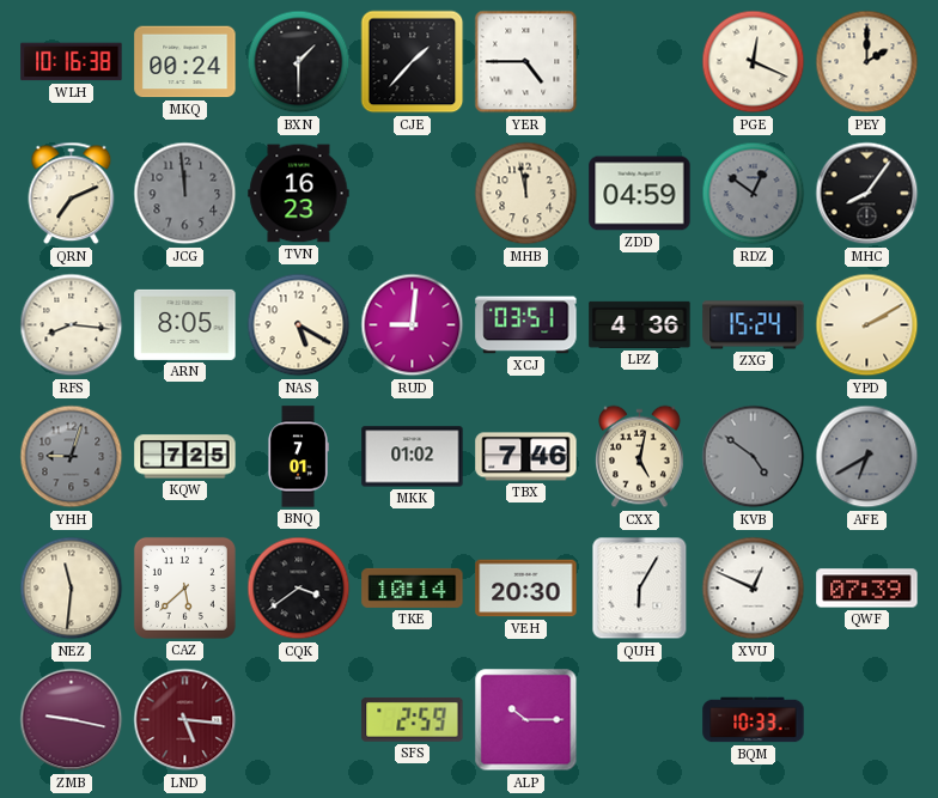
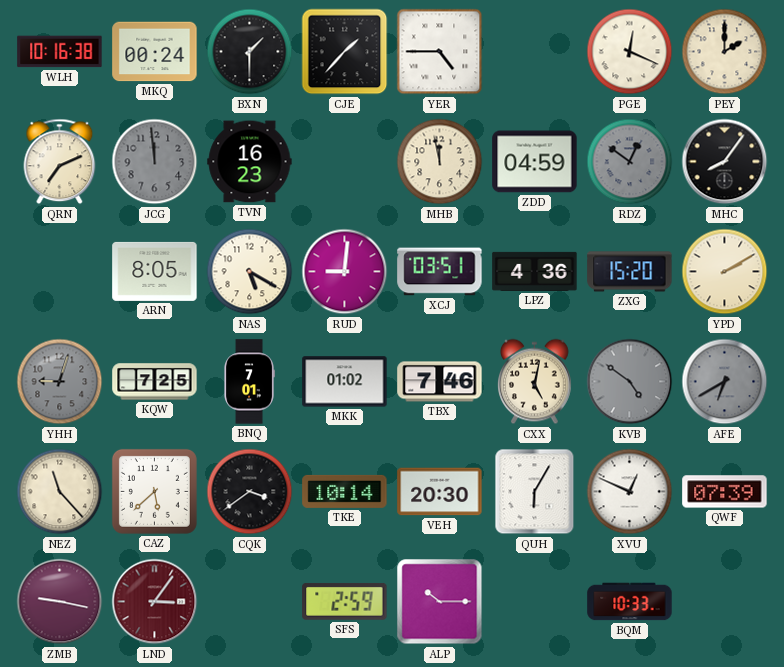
RFS: 8:16 -> none
ZXG: 15:24 -> 15:20
NEZ: 11:31 -> 11:23
LND: 5:16 -> 3:06
